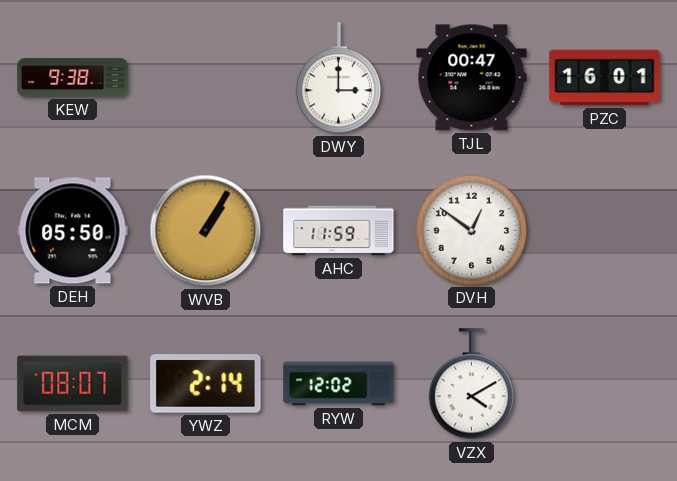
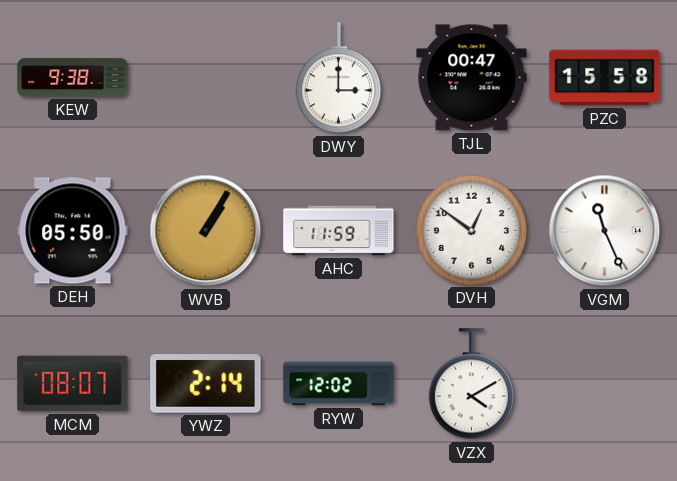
PZC: 16:01 -> 15:58
VGM: none -> 11:26
